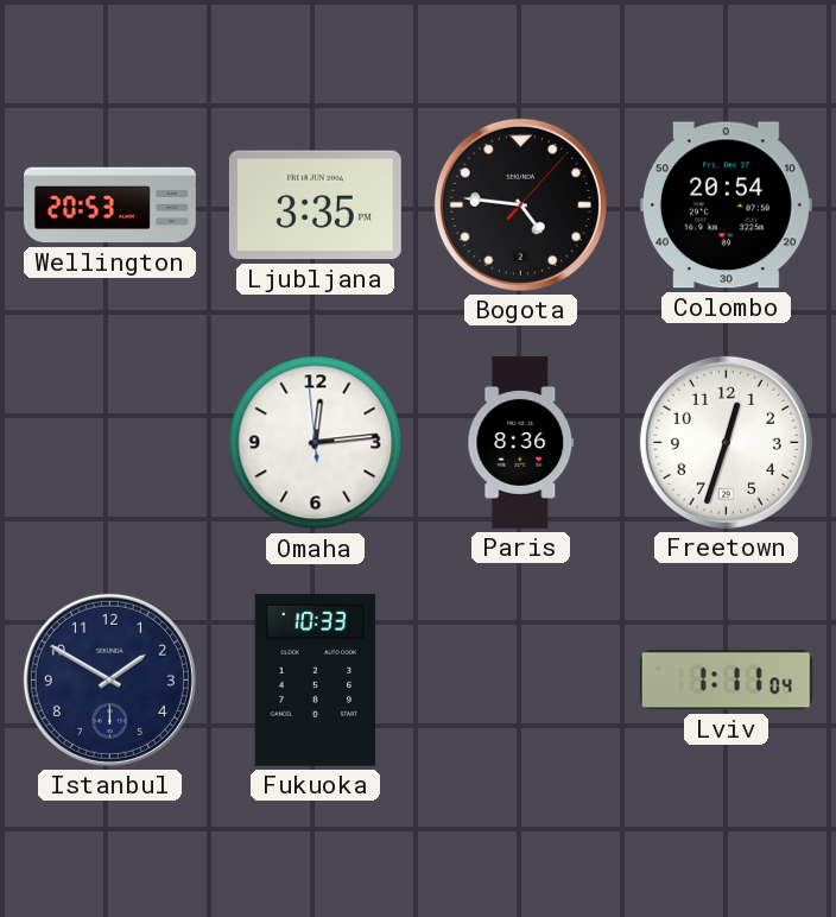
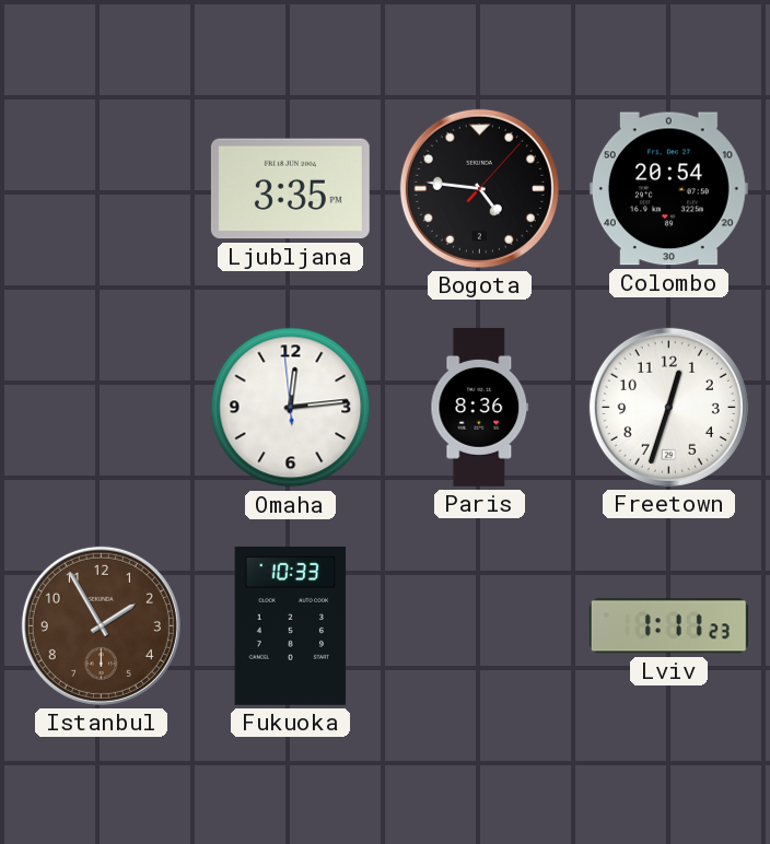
Wellington: 20:53 -> none
Istanbul: 1:50 -> 1:55
Istanbul dial: navy -> brown
Lviv: 1:11:04 -> 1:11:23
